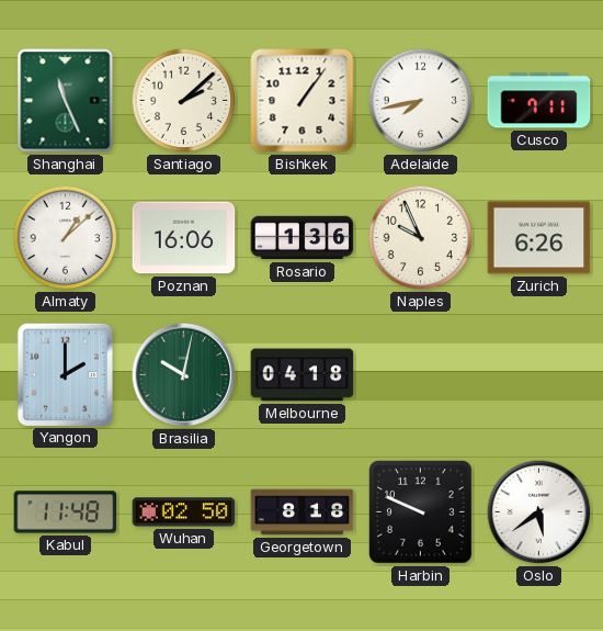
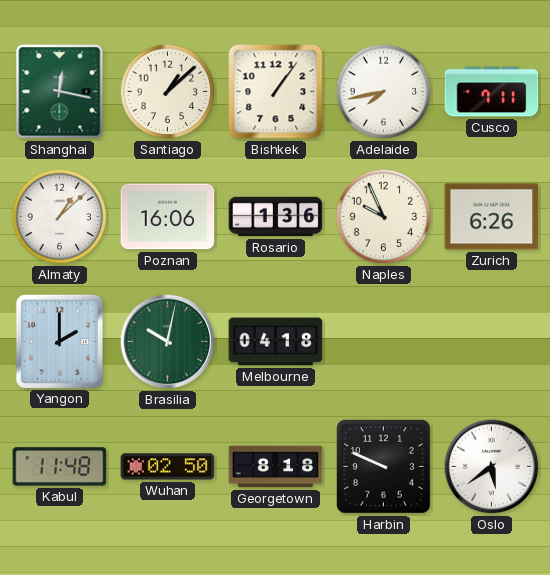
Shanghai: 11:26 -> 12:17
Santiago: 2:08 -> 1:08
